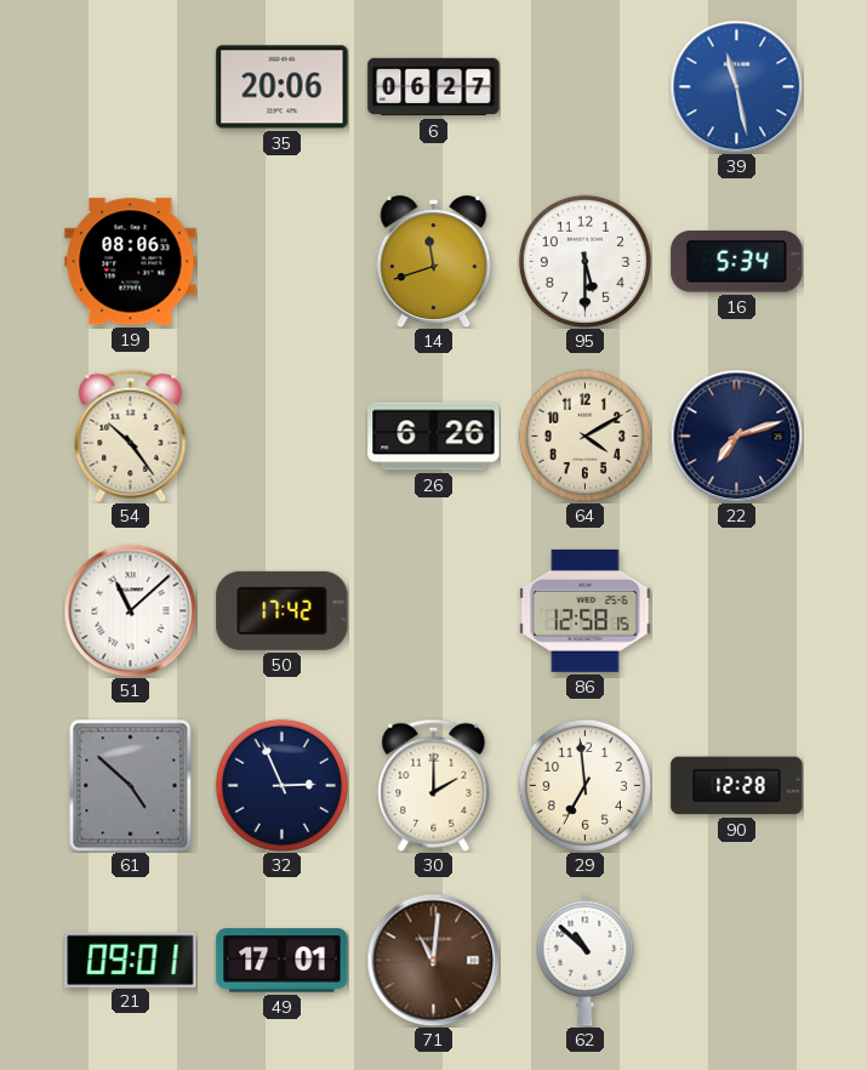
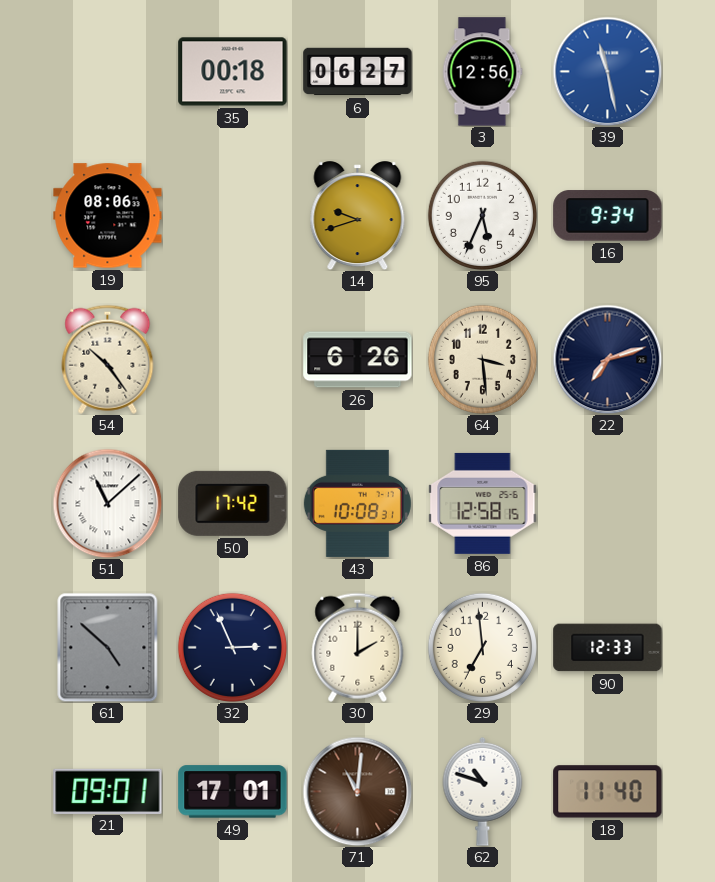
35: 20:06 -> 00:18
3: none -> 12:56
14: 11:42 -> 9:42
95: 5:30 -> 5:34
16: 5:34 -> 9:34
64: 4:10 -> 3:29
43: none -> 10:08
90: 12:28 -> 12:33
62: 10:52 -> 10:48
18: none -> 11:40
